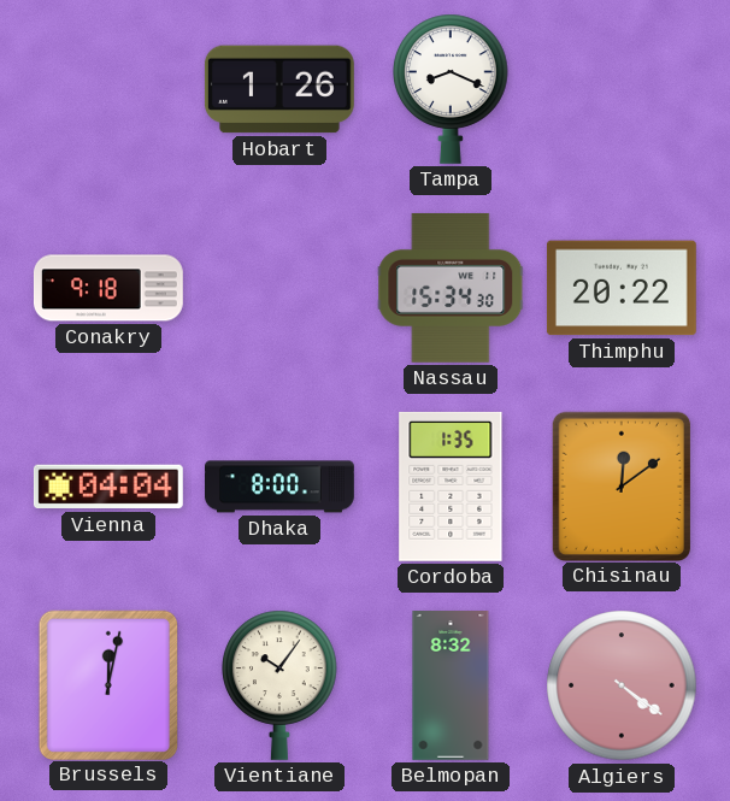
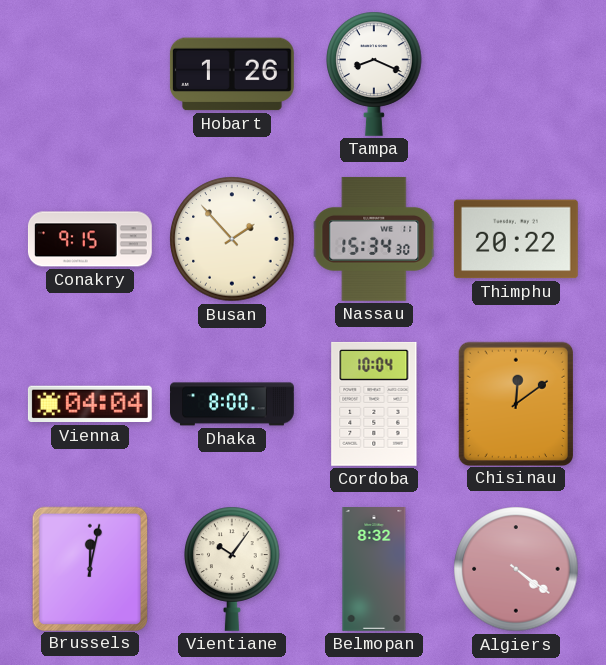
Conakry: 9:18 -> 9:15
Busan: none -> 1:53
Cordoba: 1:35 -> 10:04
